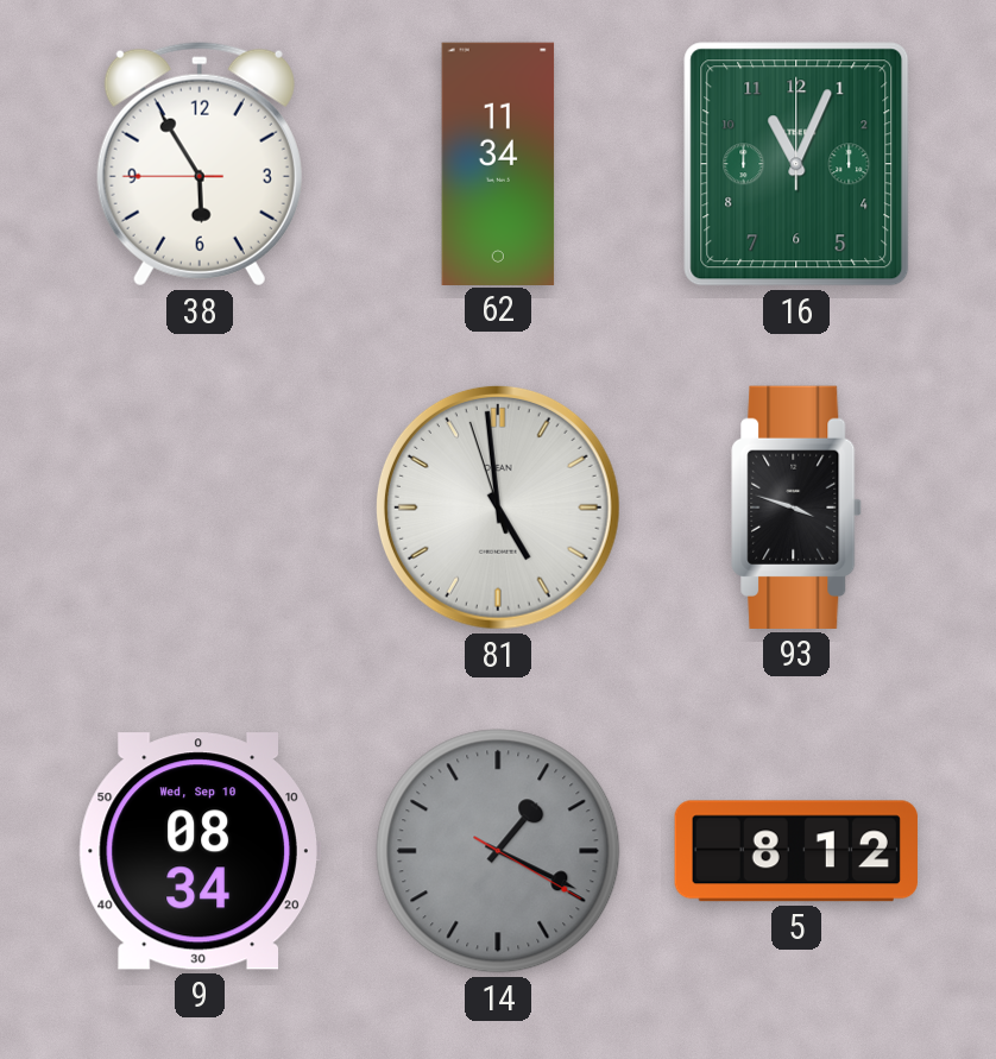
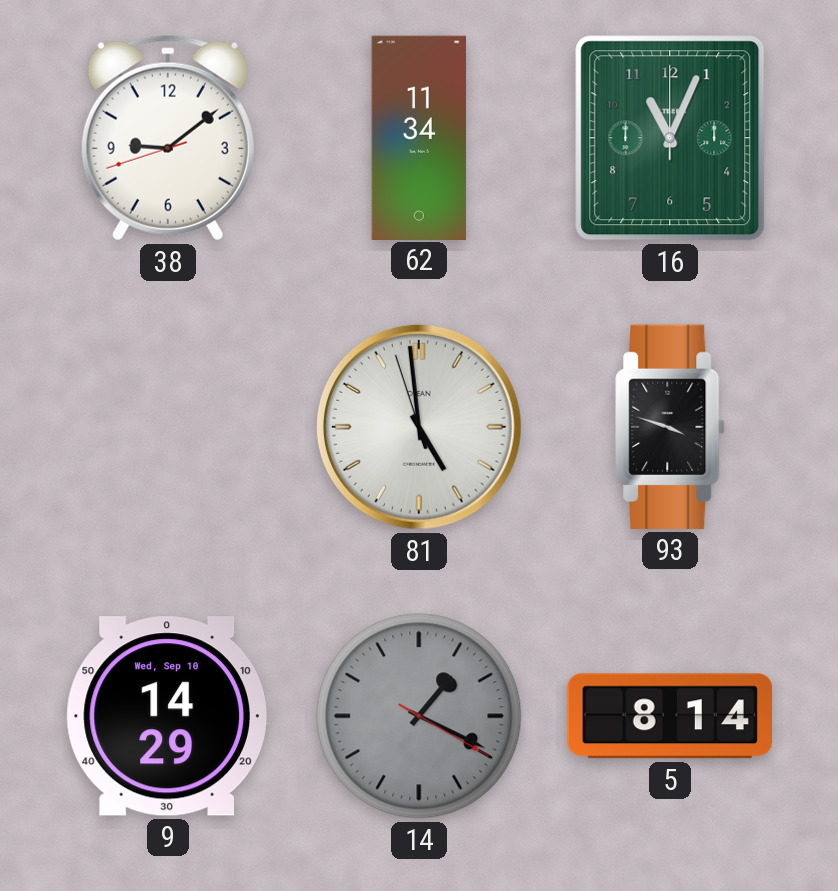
38: 5:54 -> 9:08
9: 08:34 -> 14:29
5: 8:12 -> 8:14
